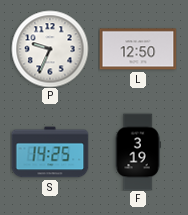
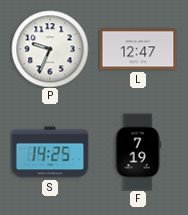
L: 12:50 -> 12:47
F: 3:19 -> 7:19
